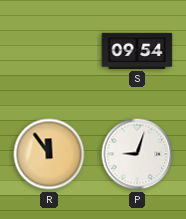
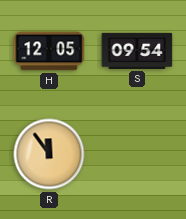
H: none -> 12:05
P: 9:03 -> none
